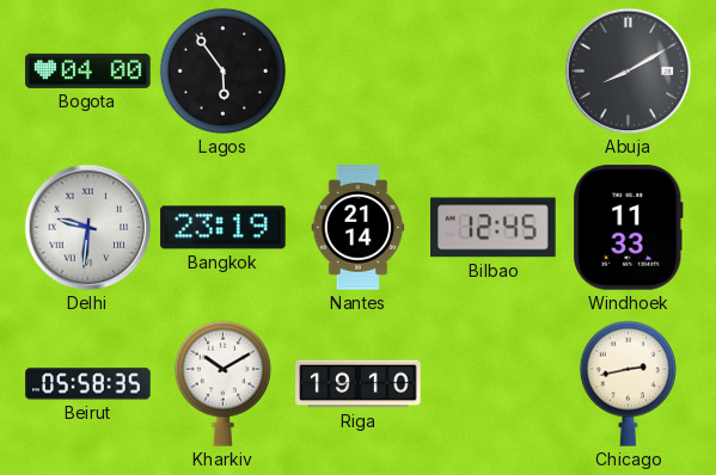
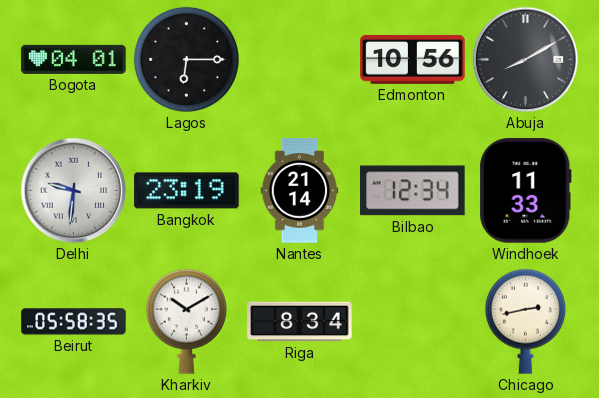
Bogota: 04:00 -> 04:01
Lagos: 5:54 -> 6:15
Edmonton: none -> 10:56
Bilbao: 12:45 -> 12:34
Riga: 19:10 -> 8:34
